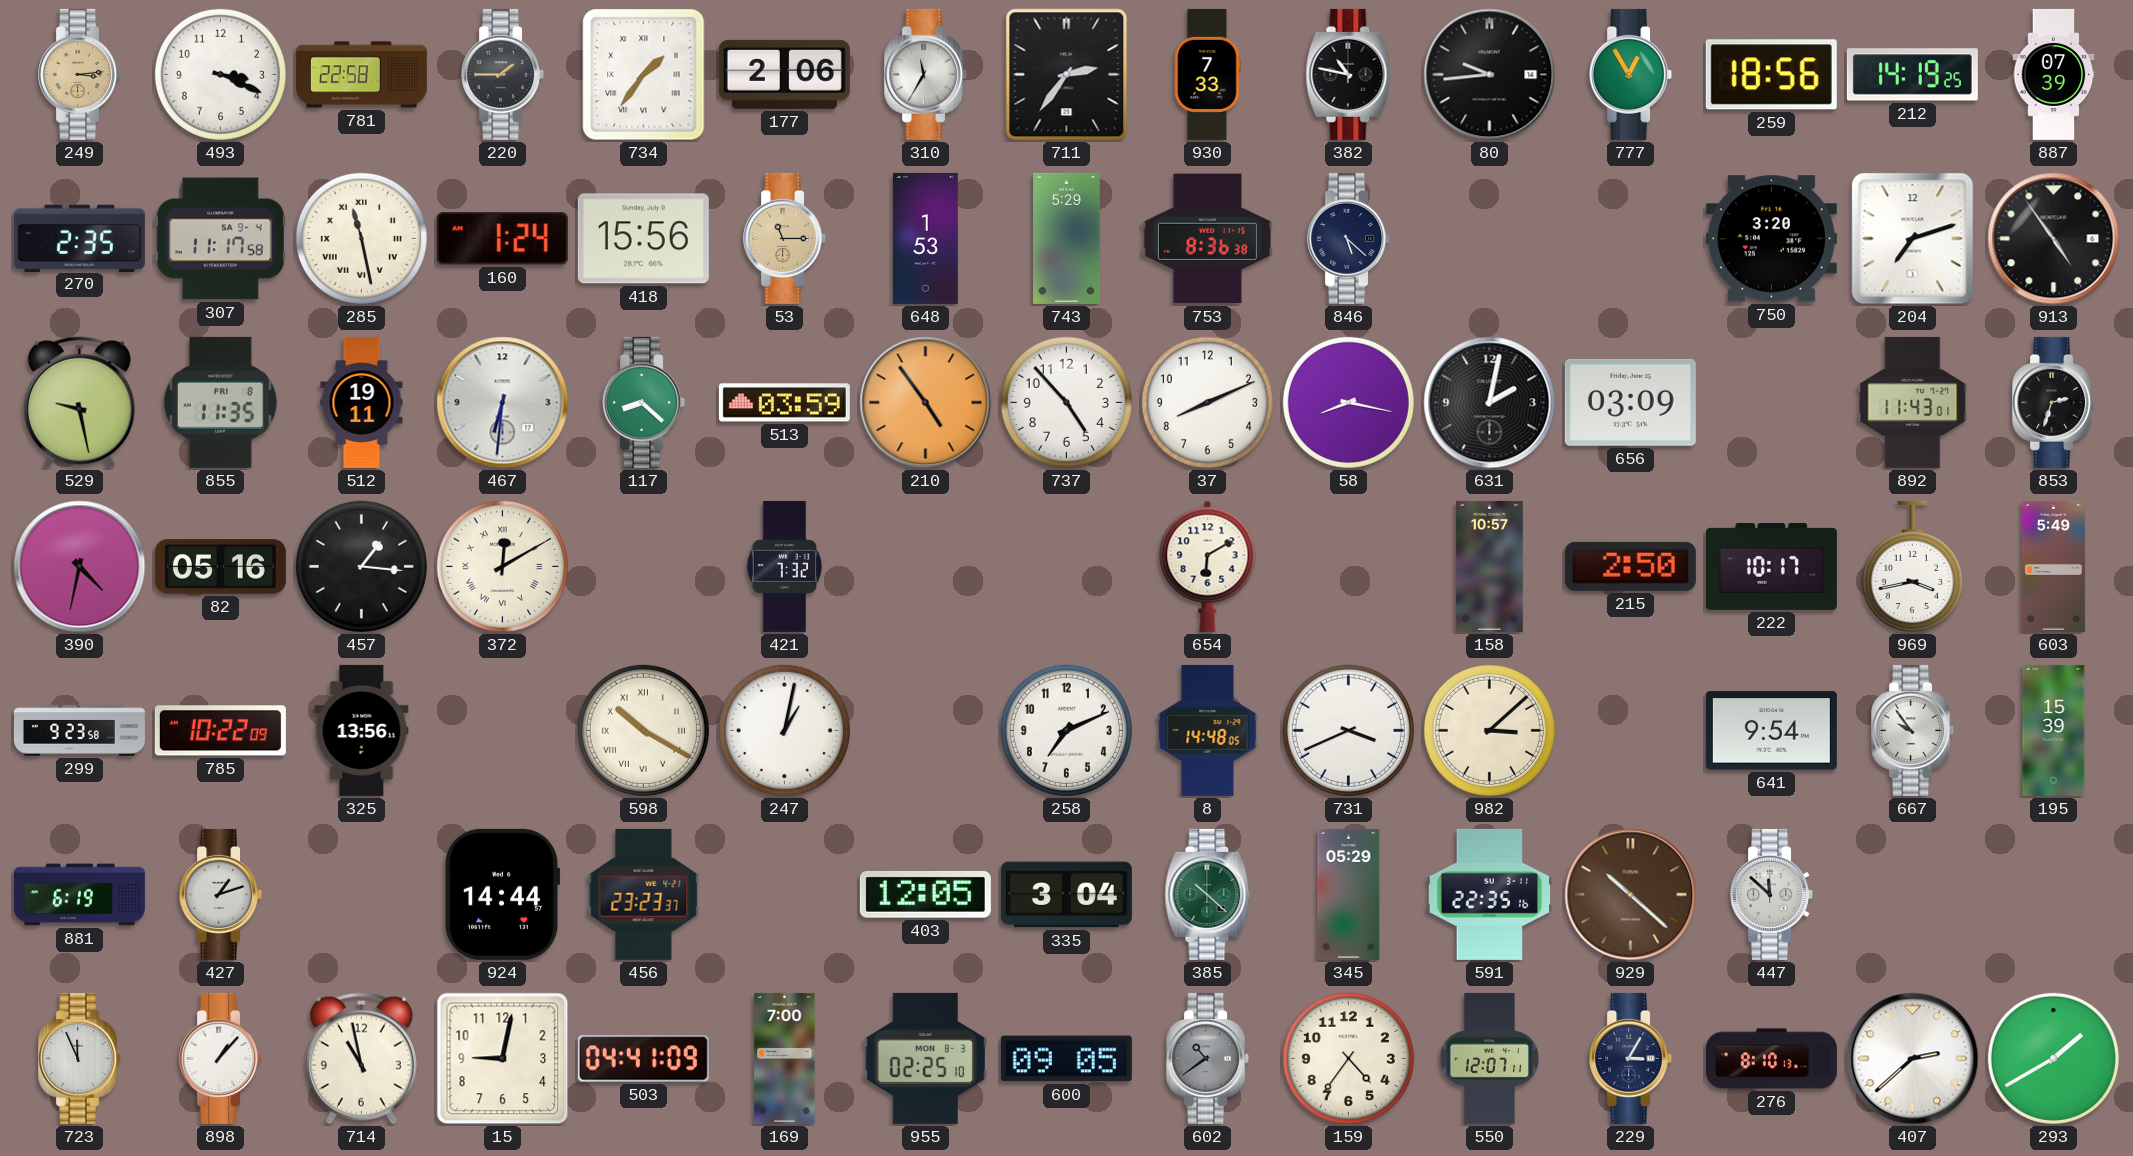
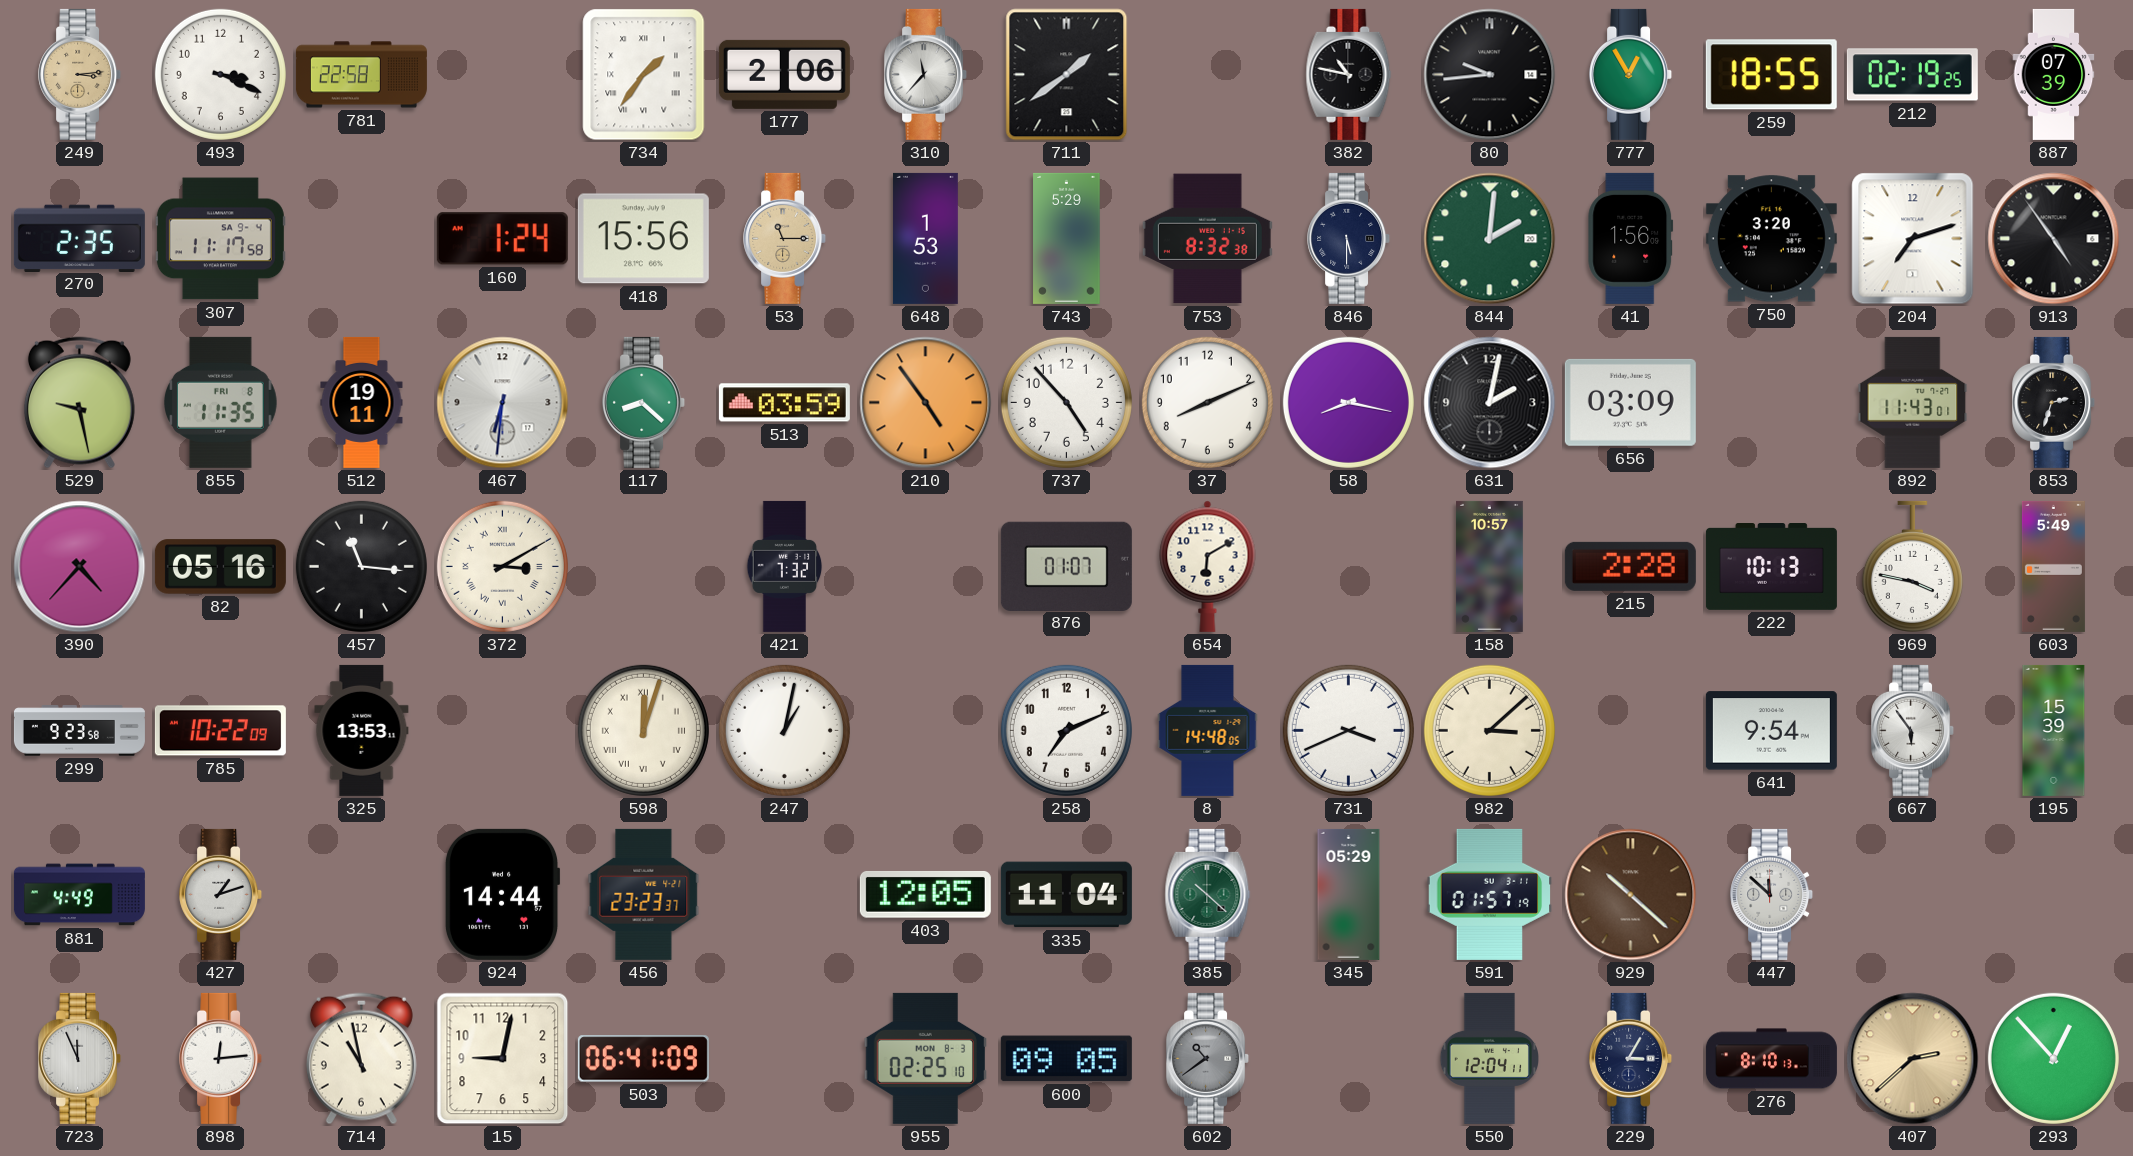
220: 1:45 -> none
310: 11:35 -> 11:37
711: 2:36 -> 1:39
930: 7:33 -> none
259: 18:56 -> 18:55
212: 14:19 -> 02:19
285: 11:28 -> none
753: 8:36 -> 8:32
846: 5:22 -> 5:30
844: none -> 2:01
41: none -> 1:56
390: 4:32 -> 4:37
457: 1:16 -> 11:16
372: 12:10 -> 3:10
876: none -> 01:07
215: 2:50 -> 2:28
222: 10:17 -> 10:13
969: 3:43 -> 3:47
325: 13:56 -> 13:53
598: 10:20 -> 12:03
667: 9:54 -> 5:54
881: 6:19 -> 4:49
335: 3:04 -> 11:04
591: 22:35 -> 01:57
898: 1:07 -> 12:14
503: 04:41 -> 06:41
169: 7:00 -> none
159: 4:36 -> none
550: 12:07 -> 12:04
407 dial: white -> champagne
293: 1:40 -> 12:53
